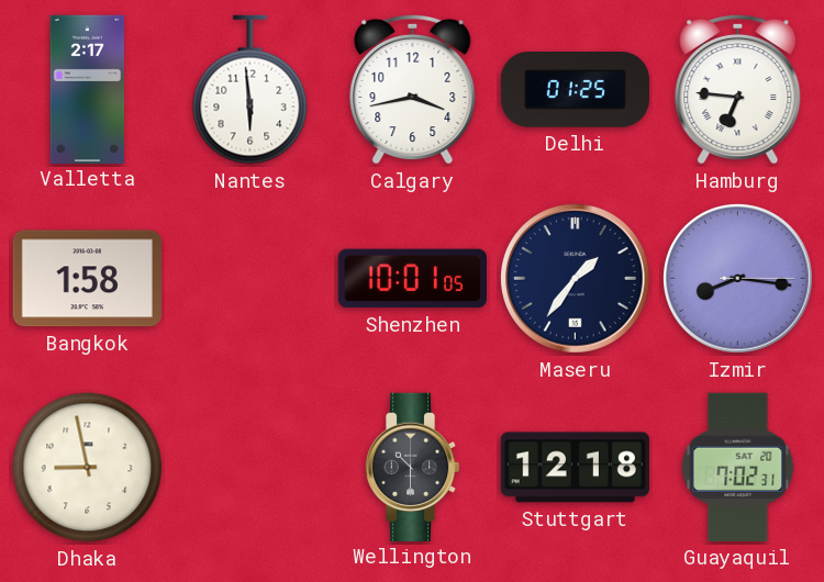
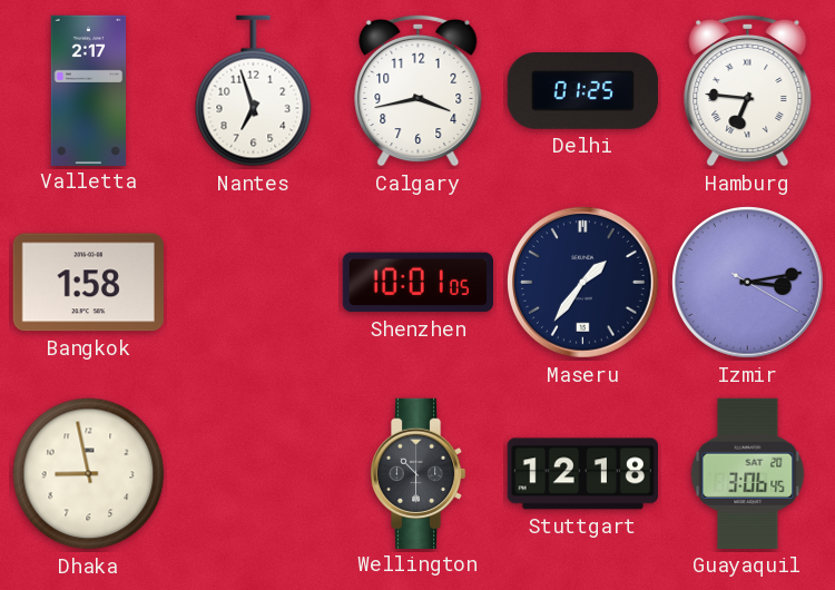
Nantes: 5:59 -> 6:57
Izmir: 8:16 -> 3:13
Guayaquil: 7:02 -> 3:06
